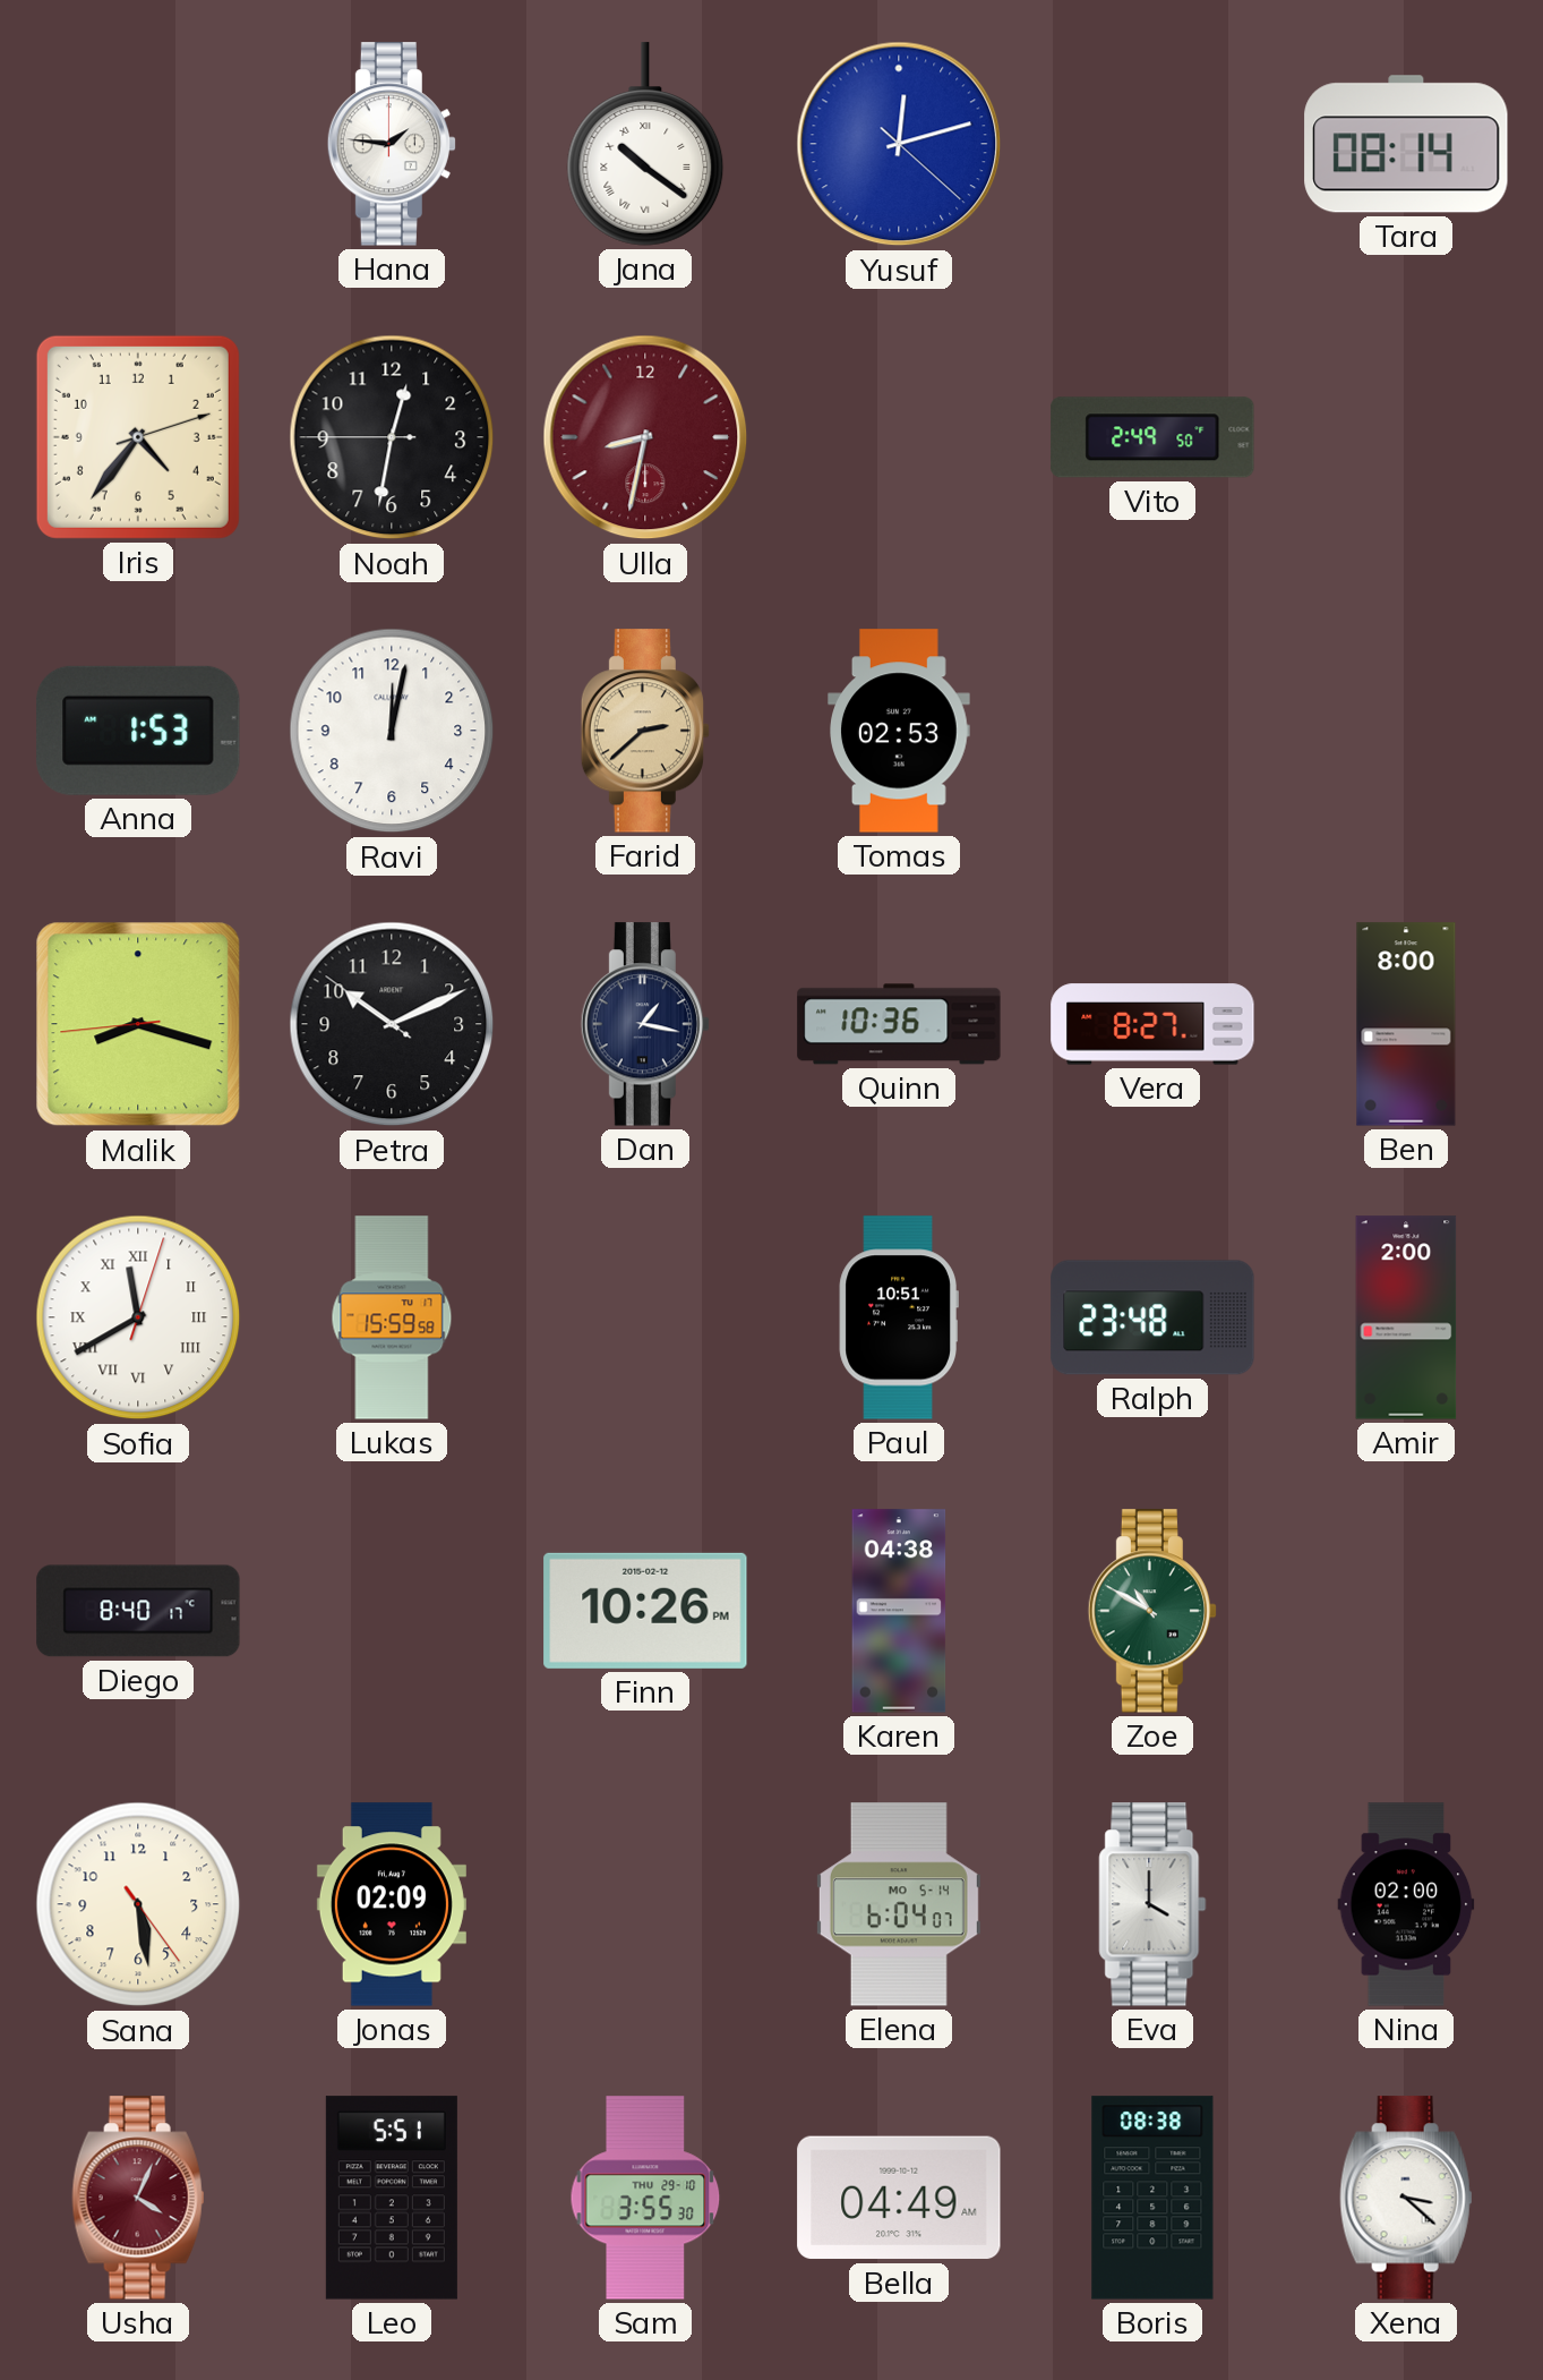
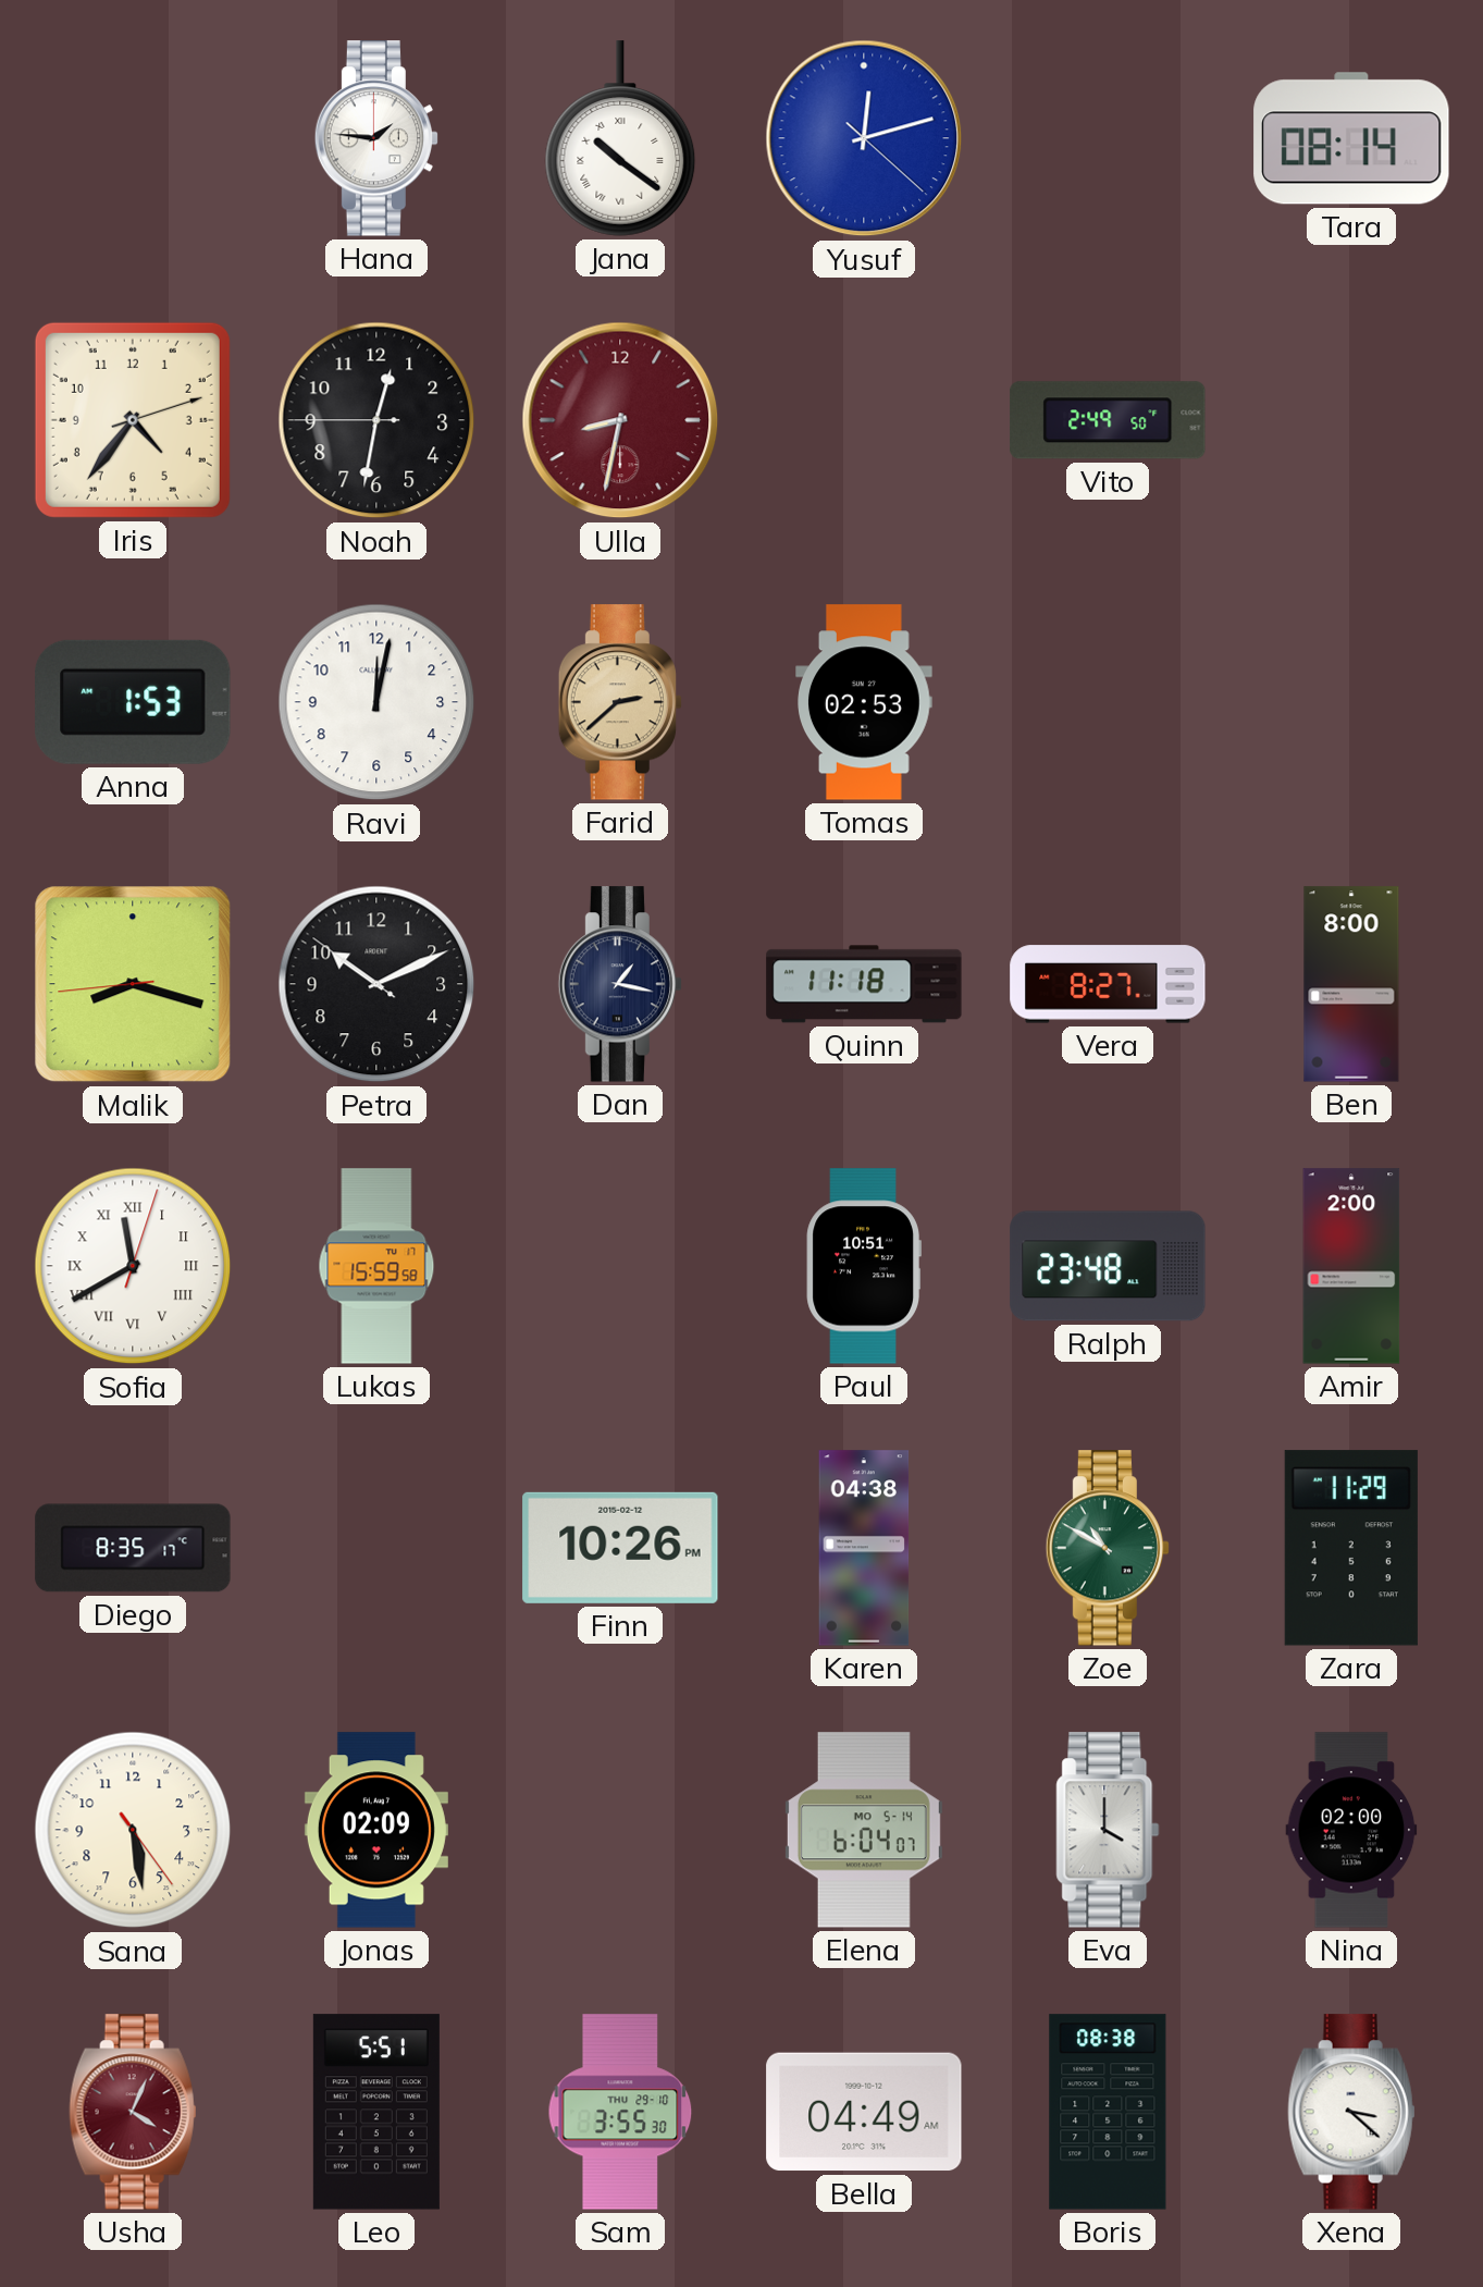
Quinn: 10:36 -> 11:18
Diego: 8:40 -> 8:35
Zara: none -> 11:29
